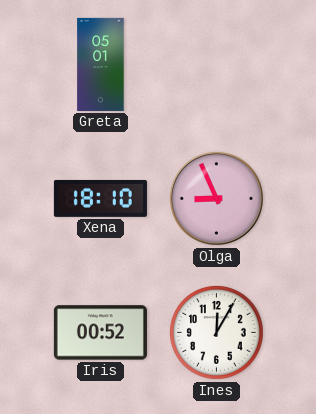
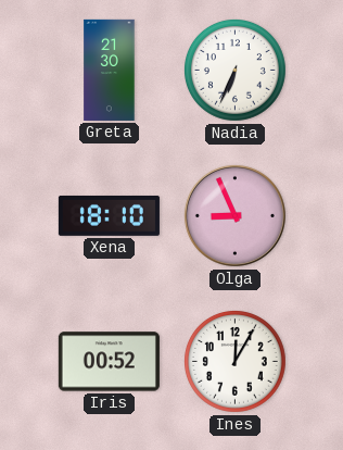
Greta: 05:01 -> 21:30
Nadia: none -> 6:34
